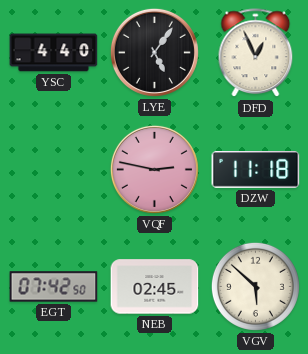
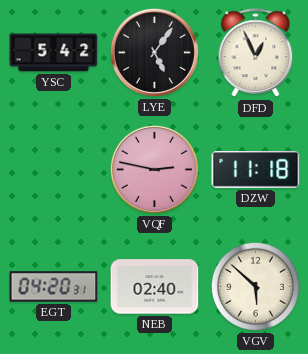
YSC: 4:40 -> 5:42
EGT: 07:42 -> 04:20
NEB: 02:45 -> 02:40
